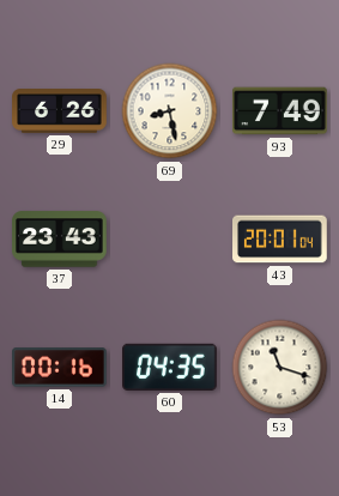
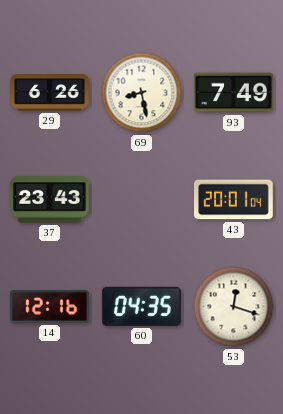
14: 00:16 -> 12:16
53: 11:18 -> 12:18
